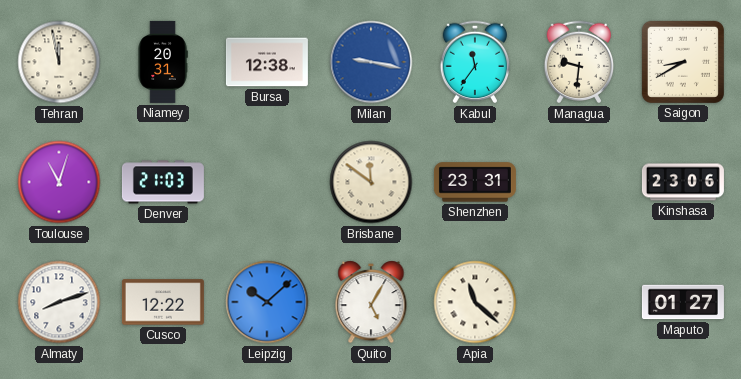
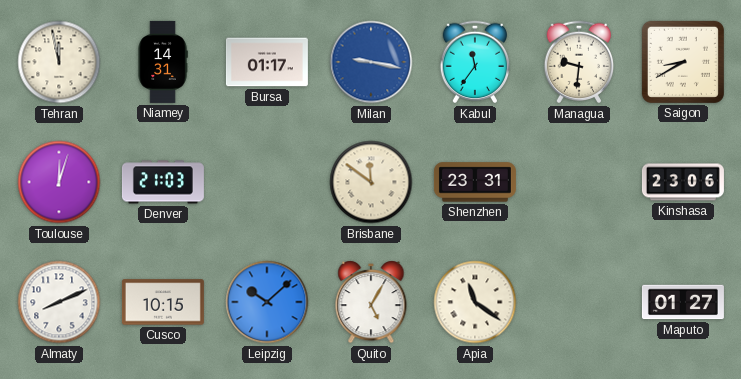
Niamey: 20:31 -> 14:31
Bursa: 12:38 -> 01:17
Toulouse: 11:03 -> 12:03
Almaty: 8:12 -> 8:11
Cusco: 12:22 -> 10:15
Apia: 11:22 -> 11:21
